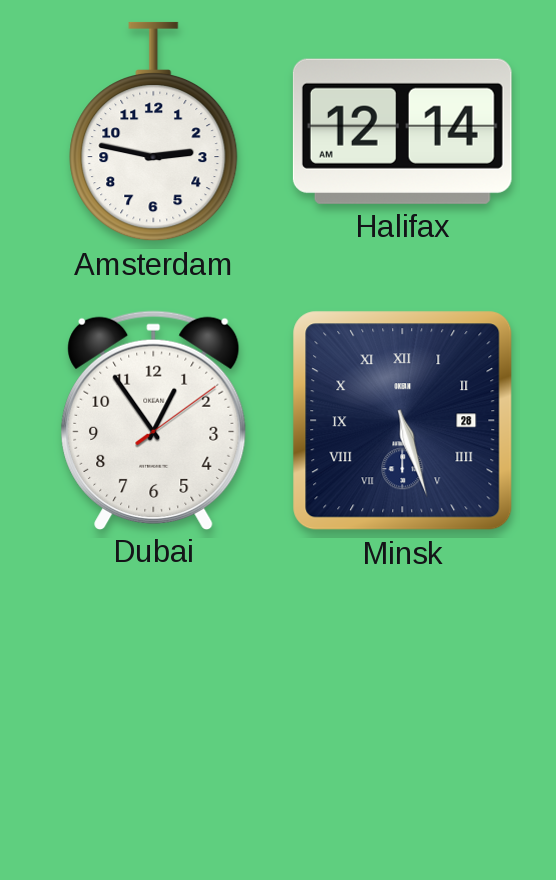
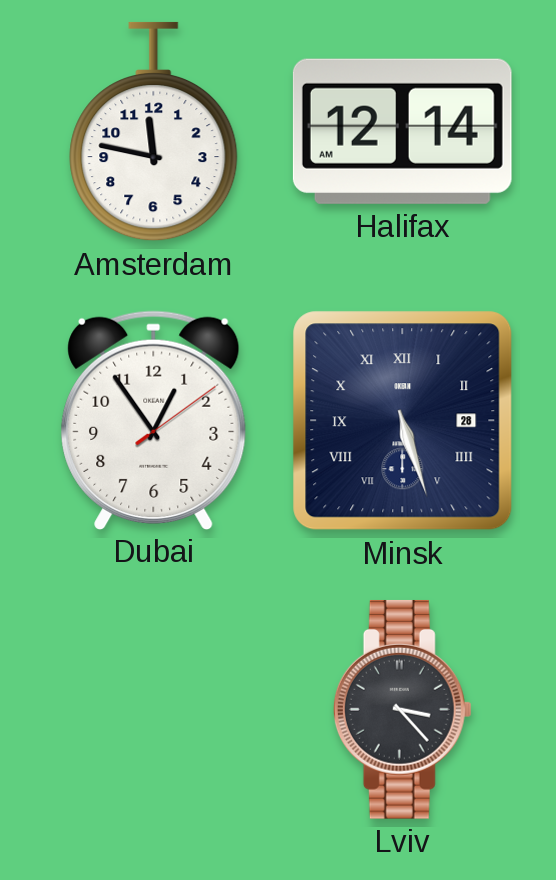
Amsterdam: 2:47 -> 11:47
Lviv: none -> 3:23
